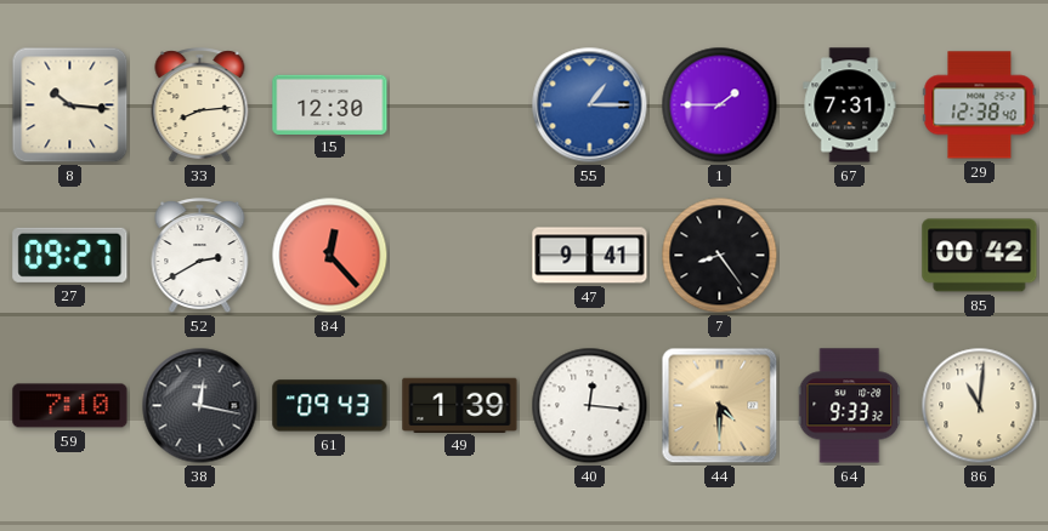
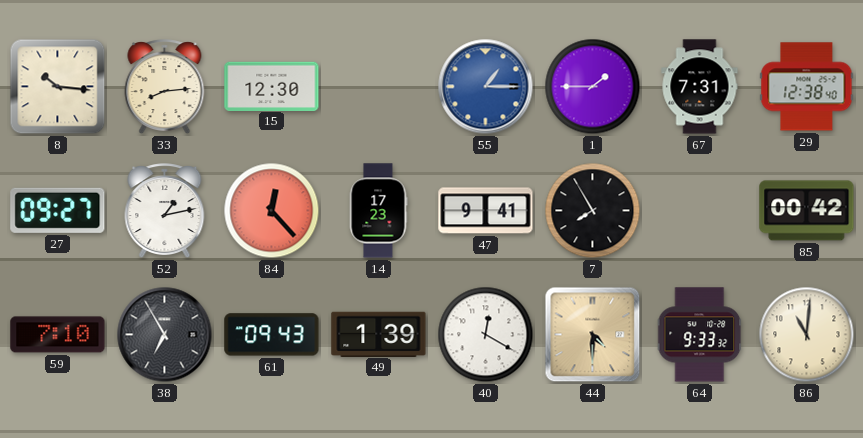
52: 2:40 -> 1:13
14: none -> 17:23
7: 8:24 -> 7:55
38: 12:17 -> 6:55
40: 12:16 -> 12:20
